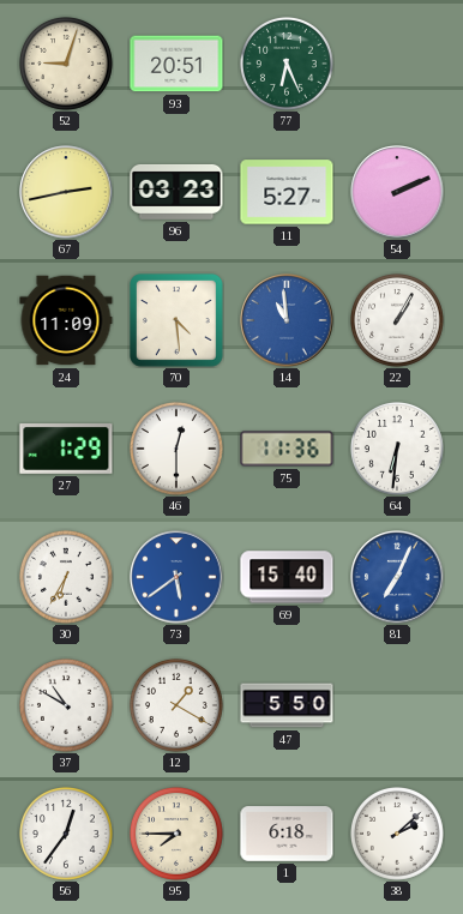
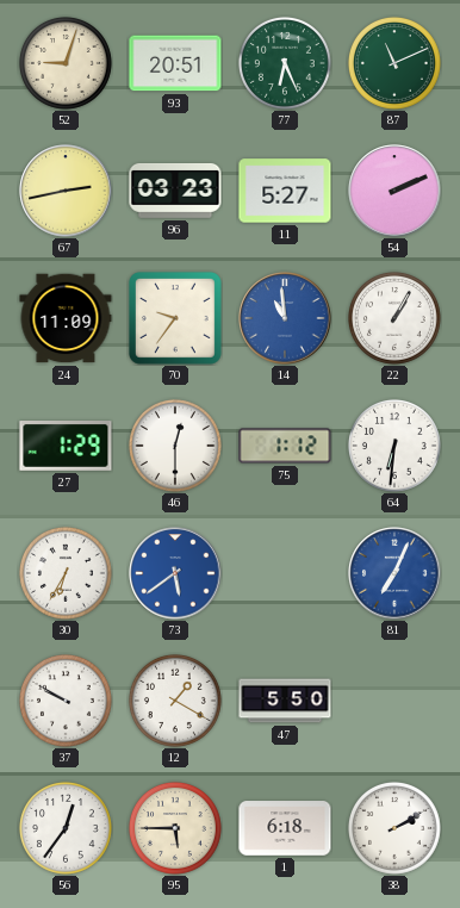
87: none -> 11:11
70: 4:29 -> 9:36
75: 11:36 -> 1:12
69: 15:40 -> none
37: 10:50 -> 9:50
95: 7:45 -> 5:45
38: 2:08 -> 2:10
